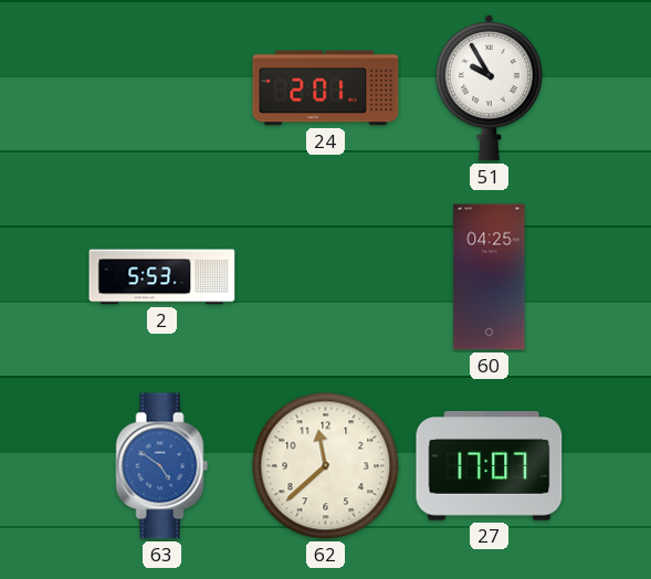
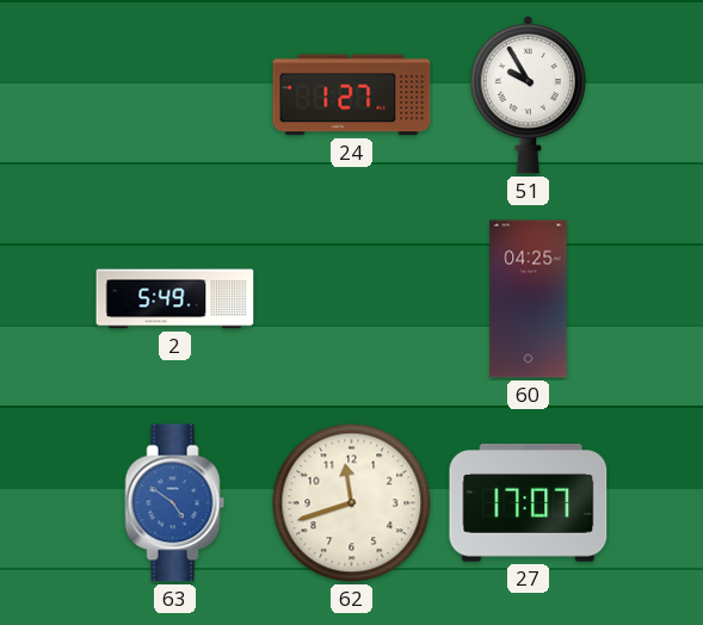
24: 2:01 -> 1:27
2: 5:53 -> 5:49
62: 11:38 -> 11:42
